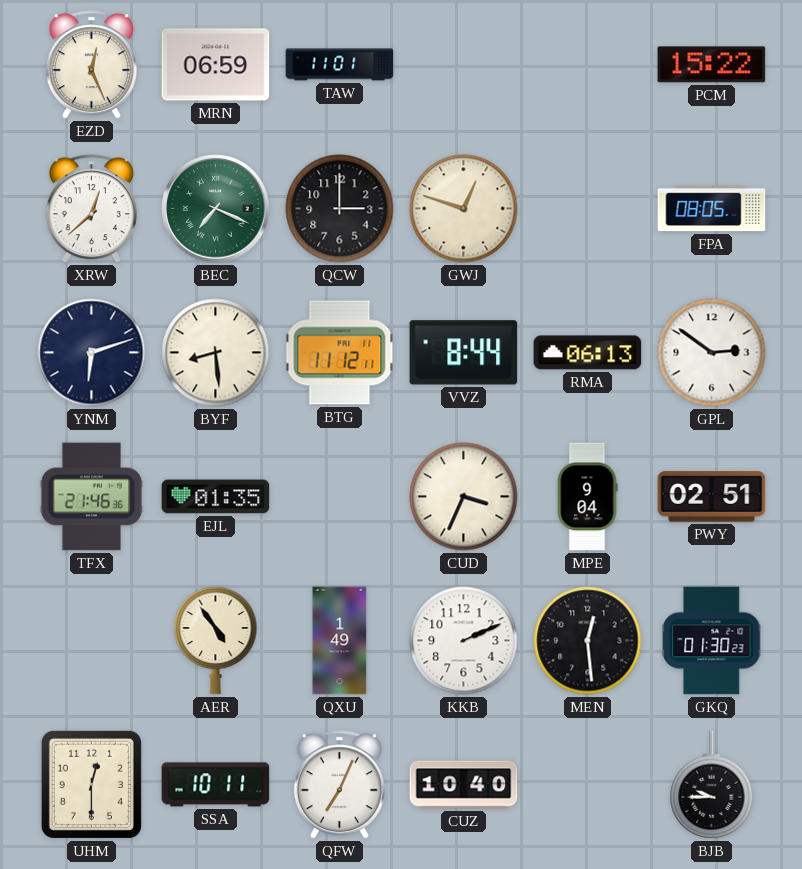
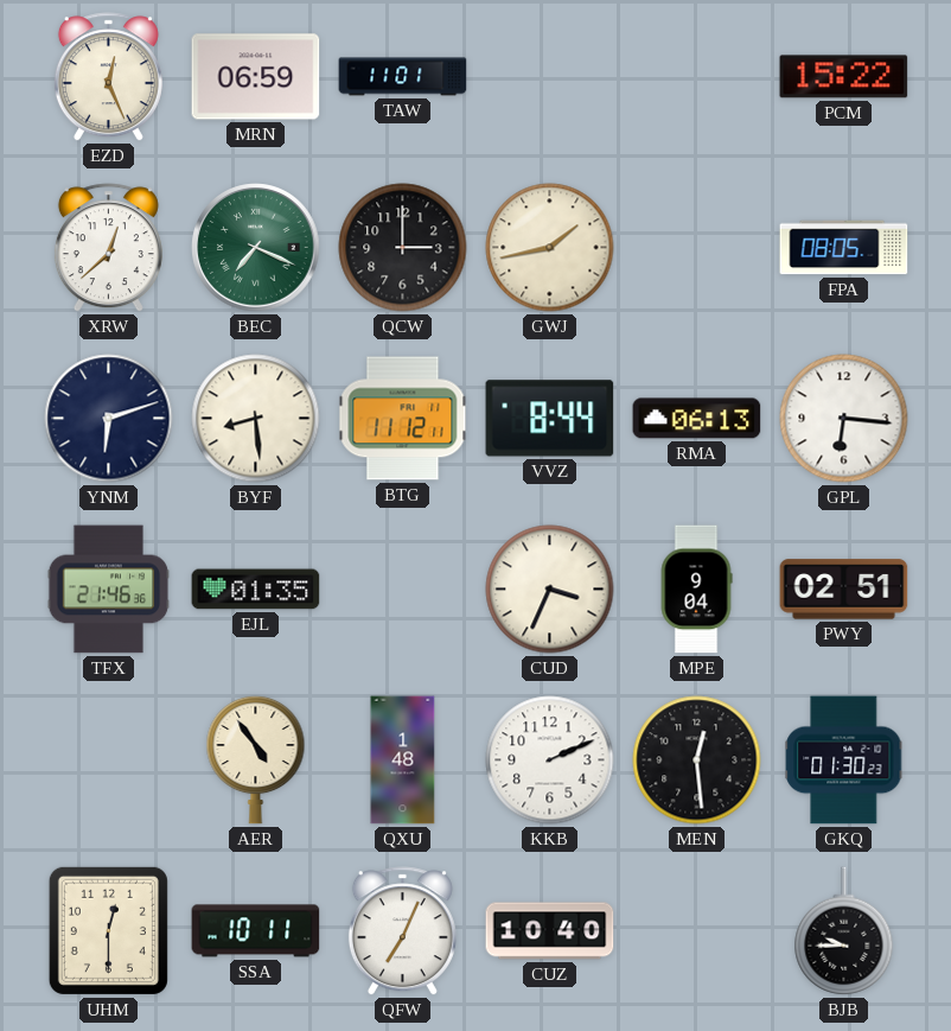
GWJ: 12:48 -> 1:43
GPL: 2:51 -> 6:16
QXU: 1:49 -> 1:48
